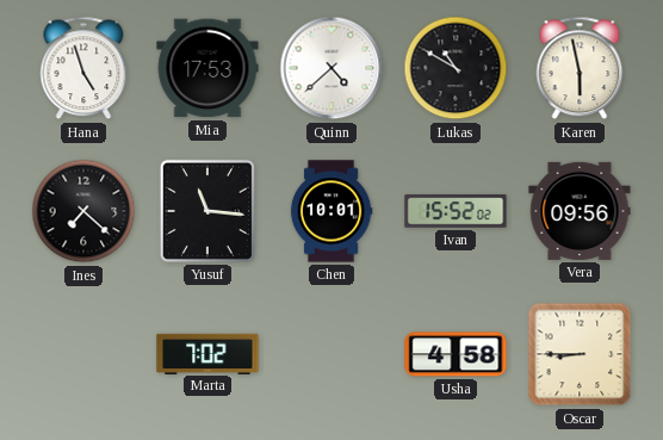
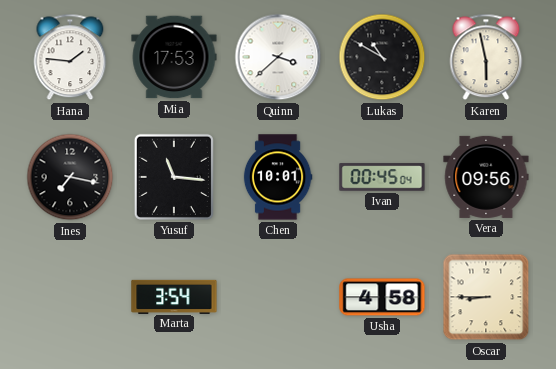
Hana: 4:57 -> 1:46
Quinn: 4:38 -> 3:38
Ines: 7:22 -> 7:17
Ivan: 15:52 -> 00:45
Marta: 7:02 -> 3:54
